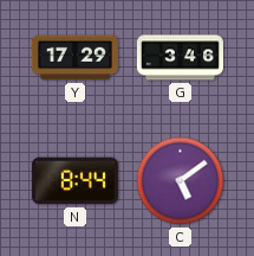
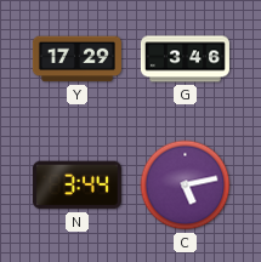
N: 8:44 -> 3:44
C: 5:09 -> 5:13
